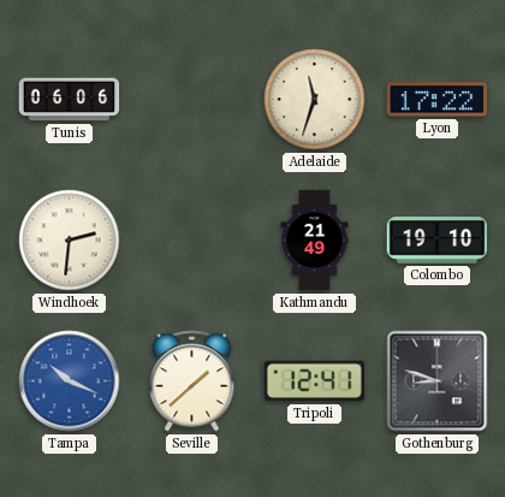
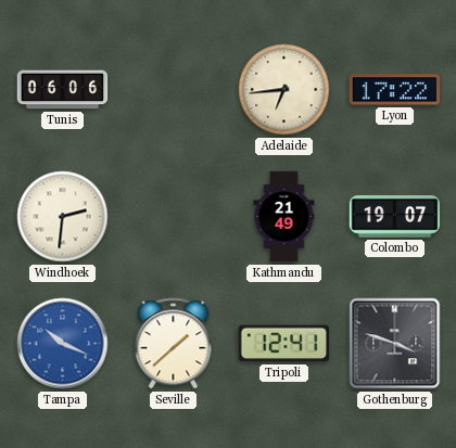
Adelaide: 11:33 -> 6:44
Colombo: 19:10 -> 19:07
Gothenburg: 8:48 -> 3:48
